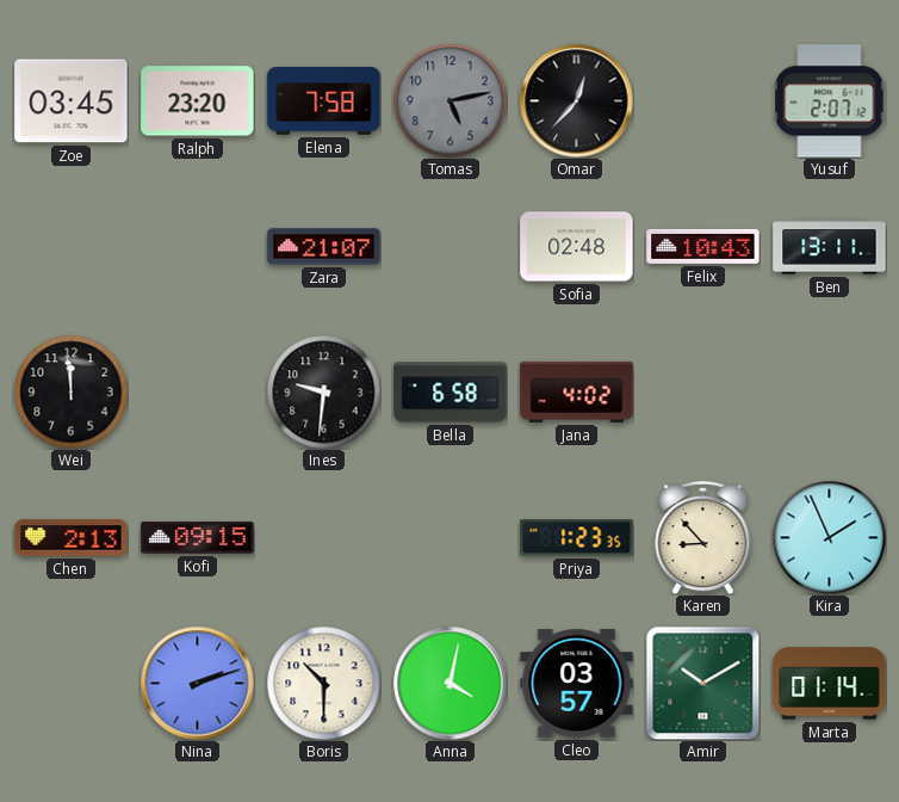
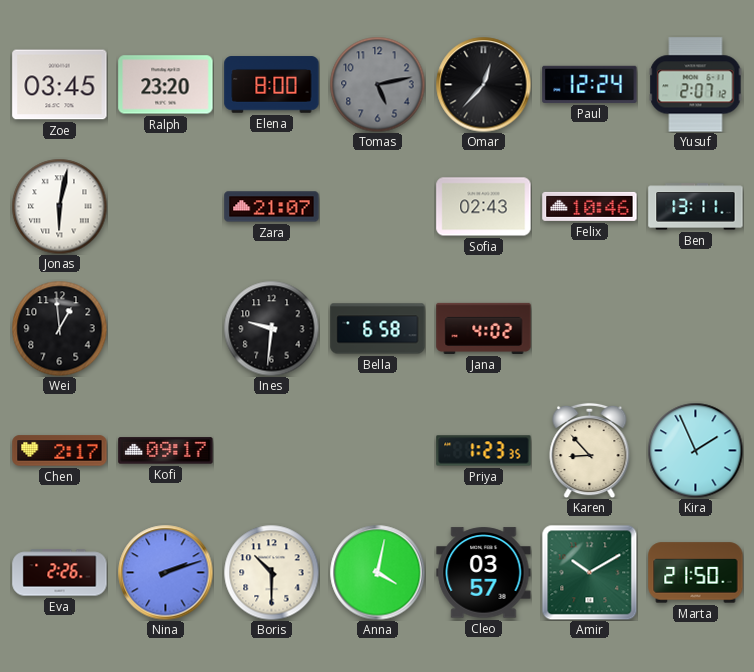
Elena: 7:58 -> 8:00
Paul: none -> 12:24
Jonas: none -> 6:02
Sofia: 02:48 -> 02:43
Felix: 10:43 -> 10:46
Wei: 11:59 -> 12:59
Chen: 2:13 -> 2:17
Kofi: 09:15 -> 09:17
Eva: none -> 2:26
Marta: 01:14 -> 21:50
